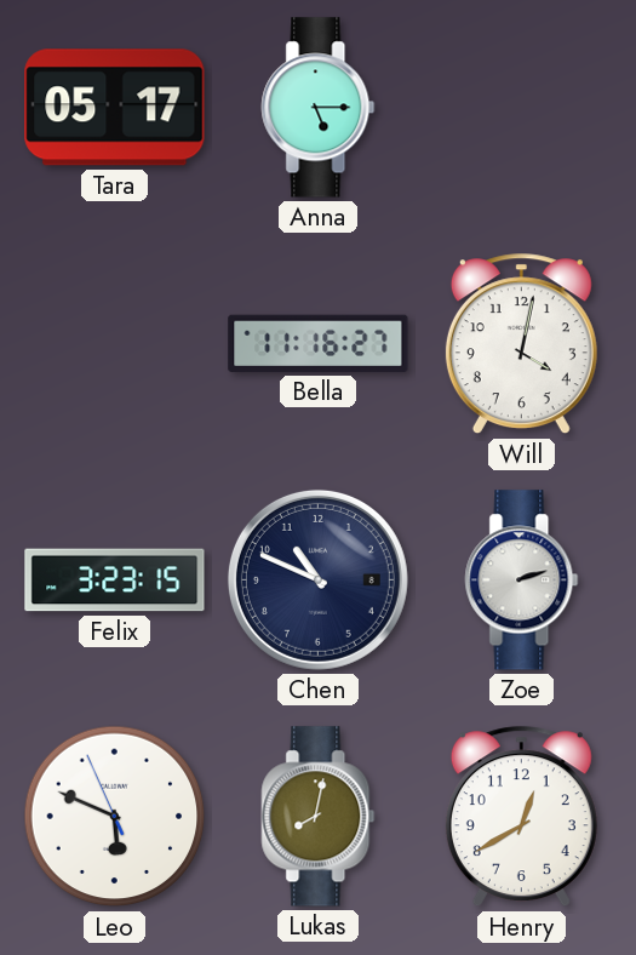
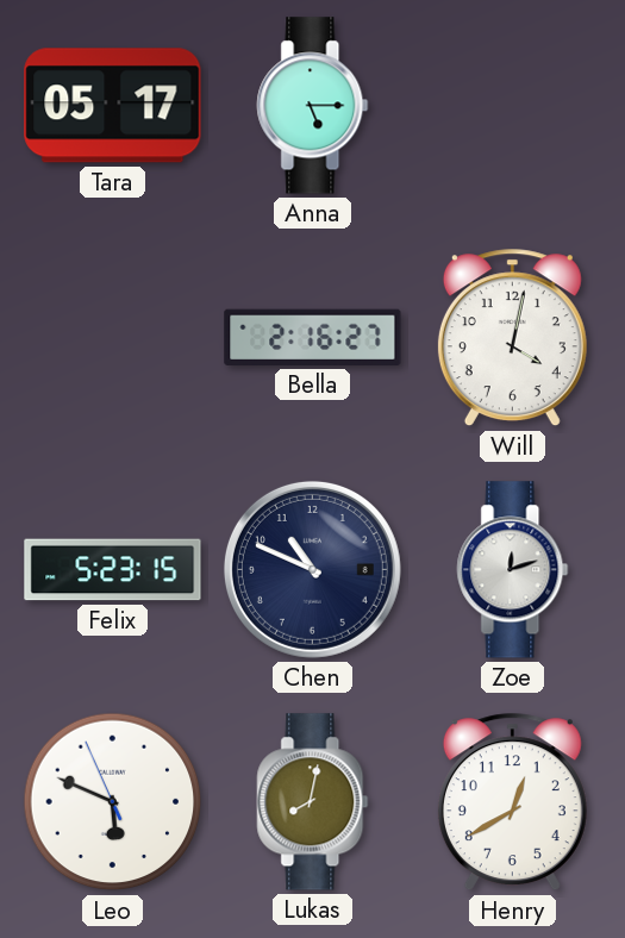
Bella: 11:16 -> 2:16
Felix: 3:23 -> 5:23
Zoe: 2:12 -> 12:12
